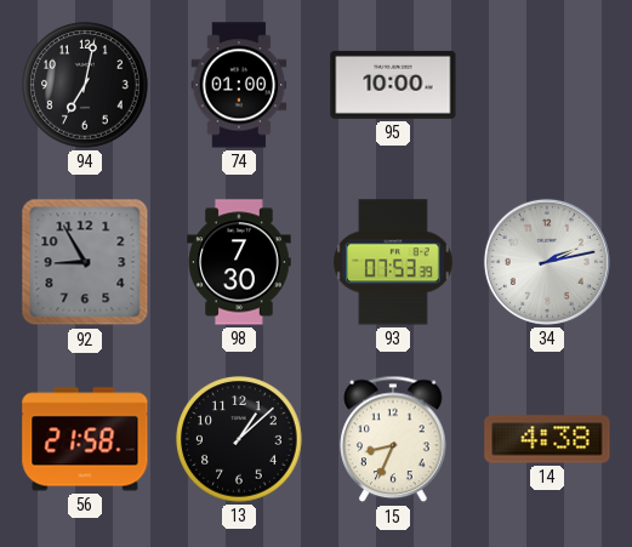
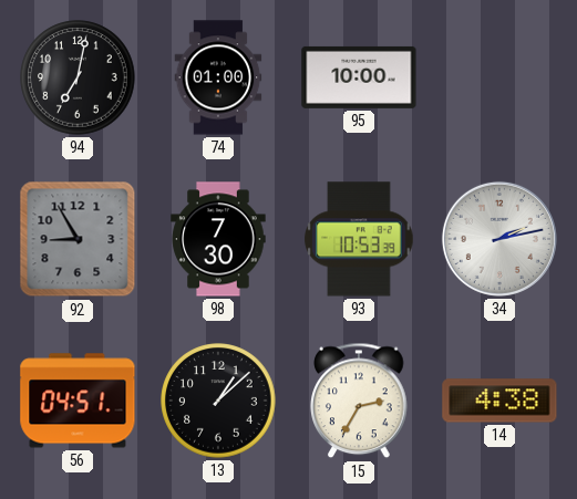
93: 07:53 -> 10:53
56: 21:58 -> 04:51
15: 8:34 -> 2:35
